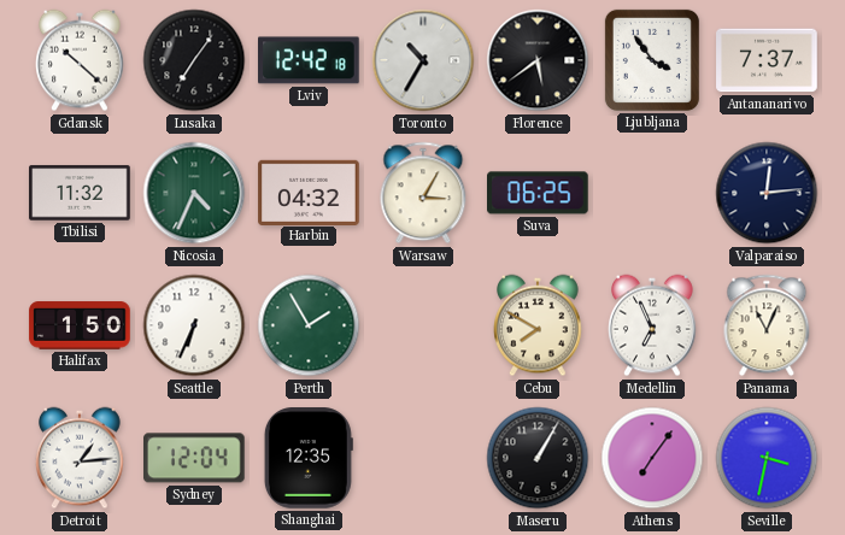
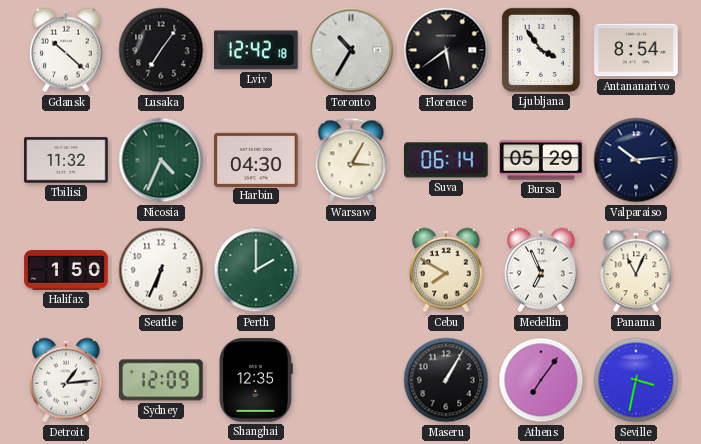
Antananarivo: 7:37 -> 8:54
Harbin: 04:32 -> 04:30
Suva: 06:25 -> 06:14
Bursa: none -> 05:29
Valparaiso: 12:14 -> 10:14
Perth: 1:55 -> 2:00
Sydney: 12:04 -> 12:09
